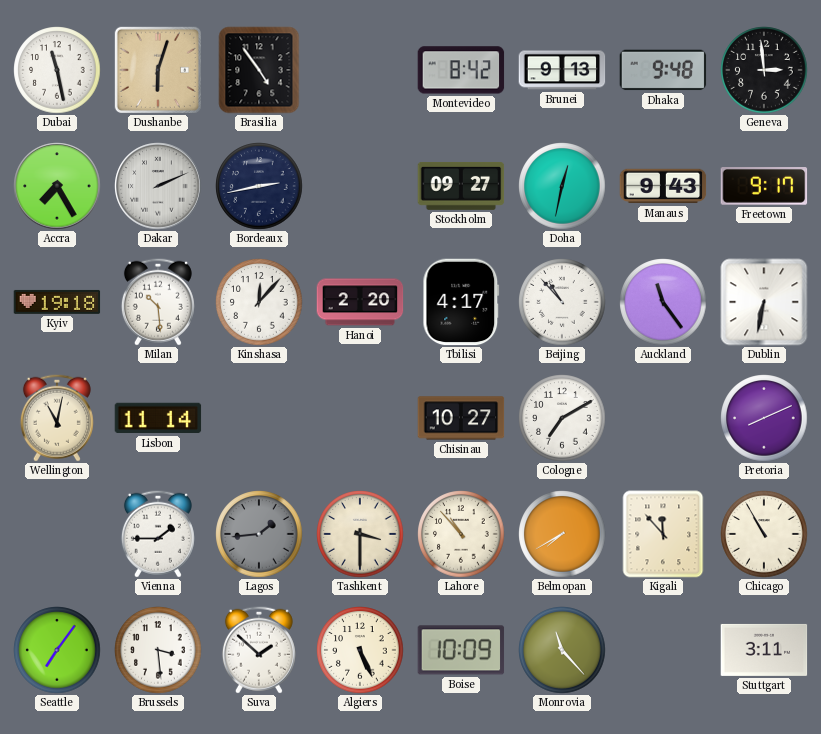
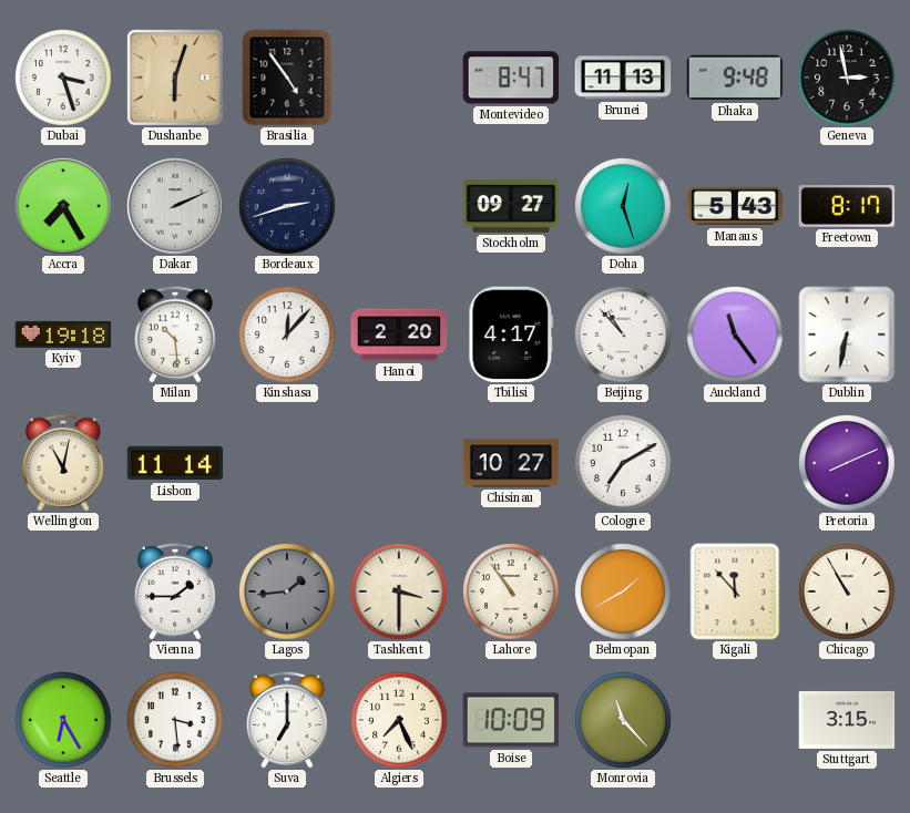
Dubai: 11:28 -> 3:27
Montevideo: 8:42 -> 8:47
Brunei: 9:13 -> 11:13
Geneva: 2:59 -> 2:58
Bordeaux: 2:43 -> 2:42
Doha: 12:32 -> 12:27
Manaus: 9:43 -> 5:43
Freetown: 9:17 -> 8:17
Lahore: 10:53 -> 10:54
Belmopan: 7:40 -> 1:40
Seattle: 7:06 -> 6:25
Suva: 1:52 -> 7:00
Algiers: 5:26 -> 7:26
Stuttgart: 3:11 -> 3:15
